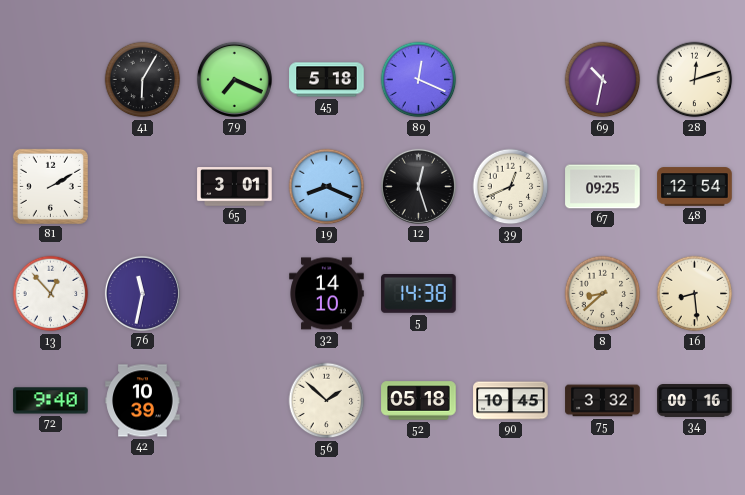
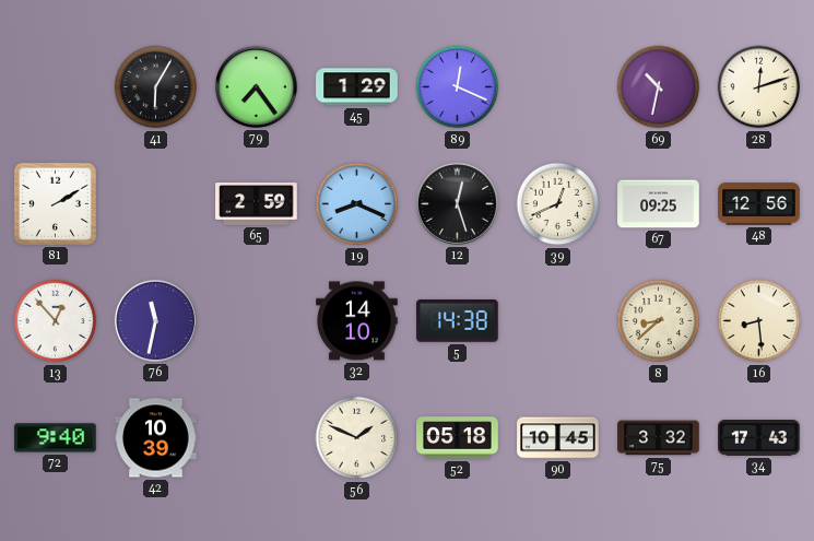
79: 7:19 -> 7:24
45: 5:18 -> 1:29
65: 3:01 -> 2:59
48: 12:54 -> 12:56
56: 1:52 -> 1:49
34: 00:16 -> 17:43
